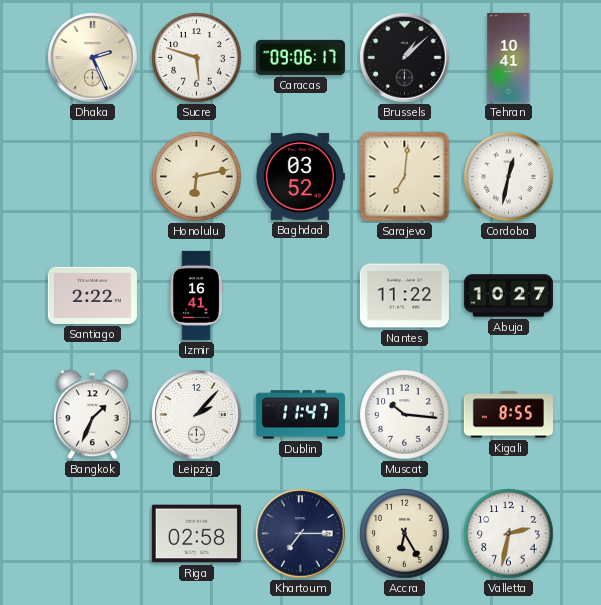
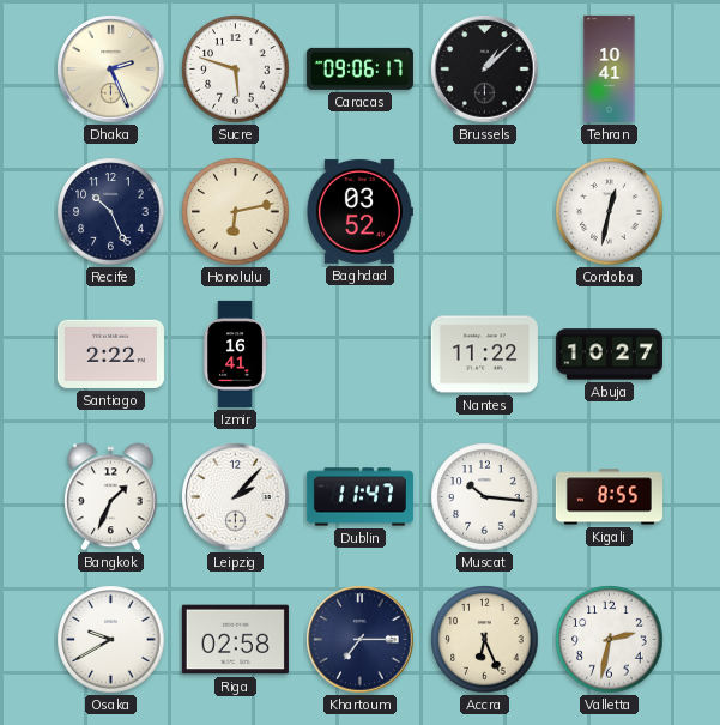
Recife: none -> 10:26
Sarajevo: 7:01 -> none
Osaka: none -> 9:40
Accra: 6:25 -> 6:26
